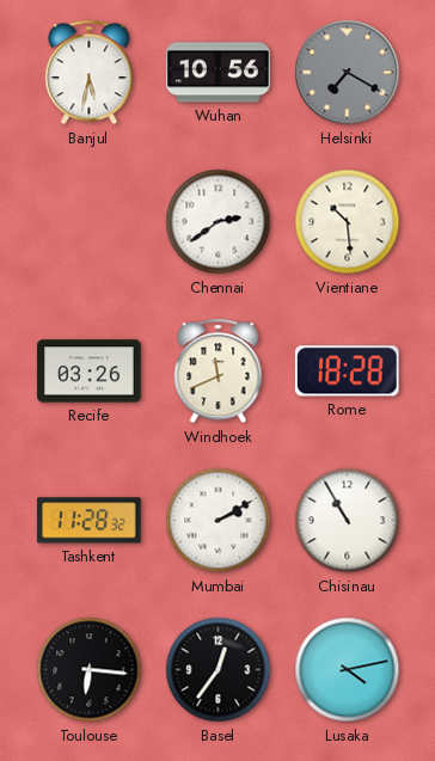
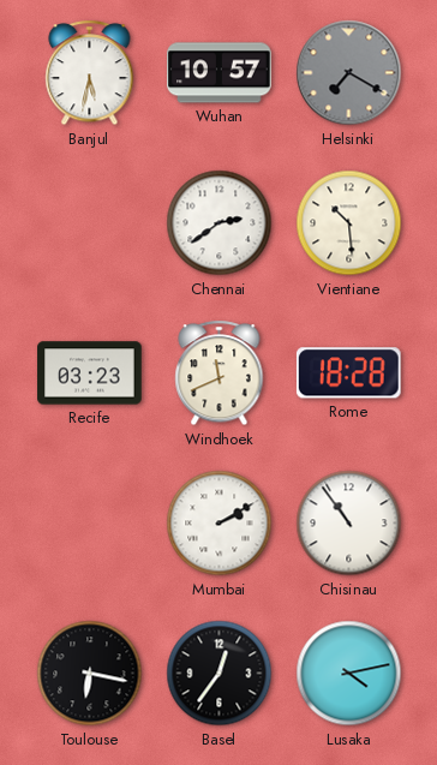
Wuhan: 10:56 -> 10:57
Recife: 03:26 -> 03:23
Tashkent: 11:28 -> none
Chisinau: 10:55 -> 10:54
Toulouse: 6:16 -> 6:17
